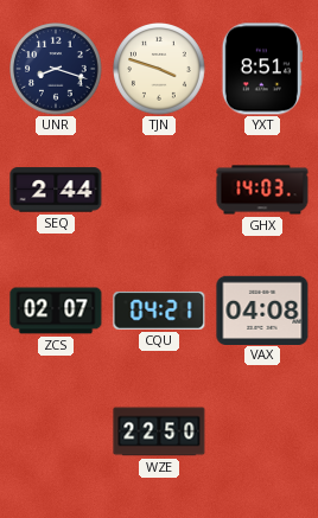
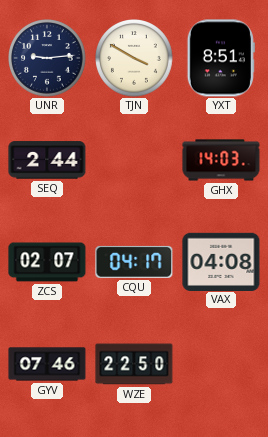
UNR: 8:18 -> 9:14
TJN: 3:48 -> 3:50
CQU: 04:21 -> 04:17
GYV: none -> 07:46
